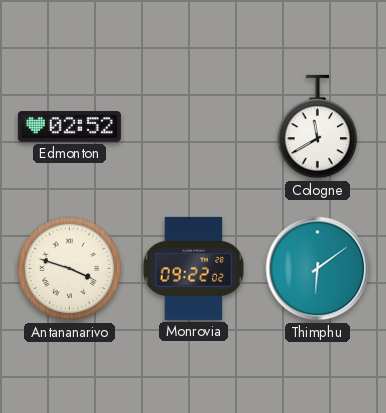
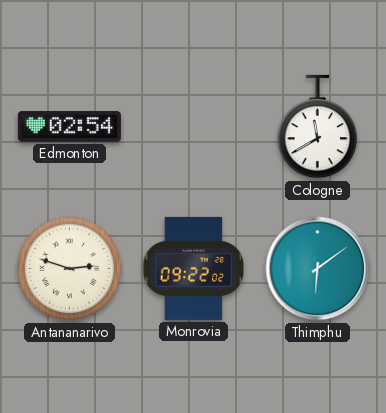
Edmonton: 02:52 -> 02:54
Antananarivo: 3:48 -> 2:48
